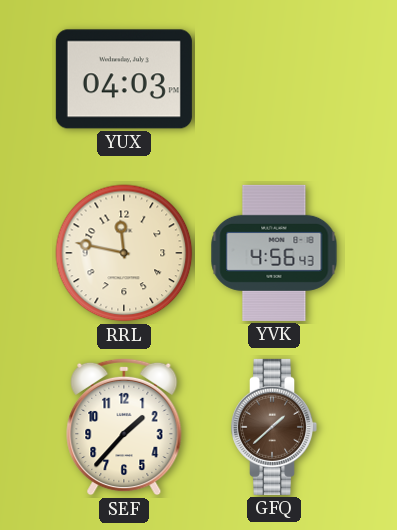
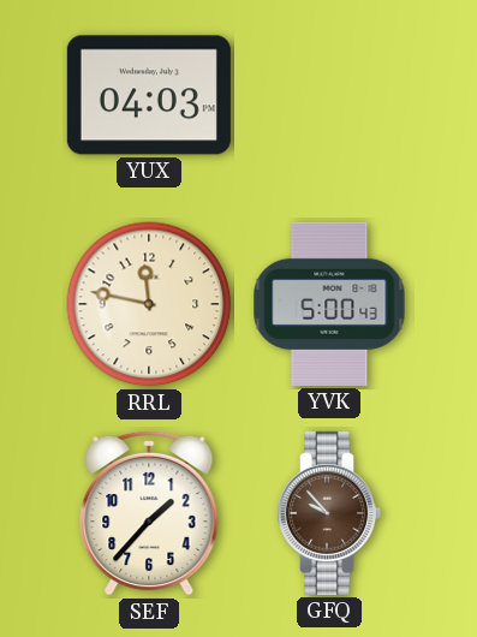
YVK: 4:56 -> 5:00
GFQ: 1:38 -> 9:53
